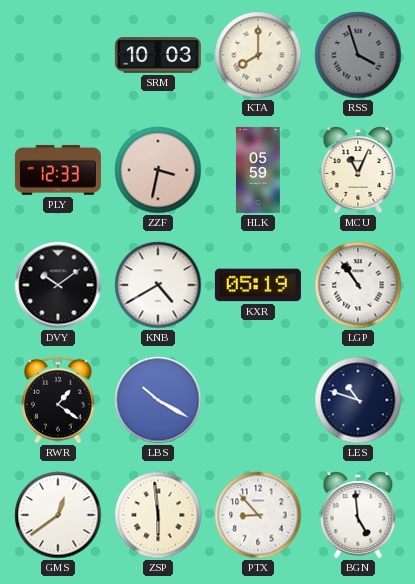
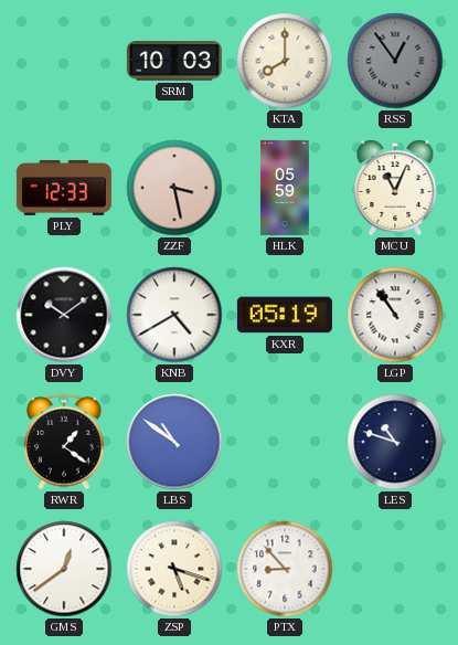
RSS: 3:57 -> 12:54
ZZF: 3:32 -> 3:28
LBS: 10:20 -> 10:51
ZSP: 5:59 -> 5:18
BGN: 4:59 -> none
